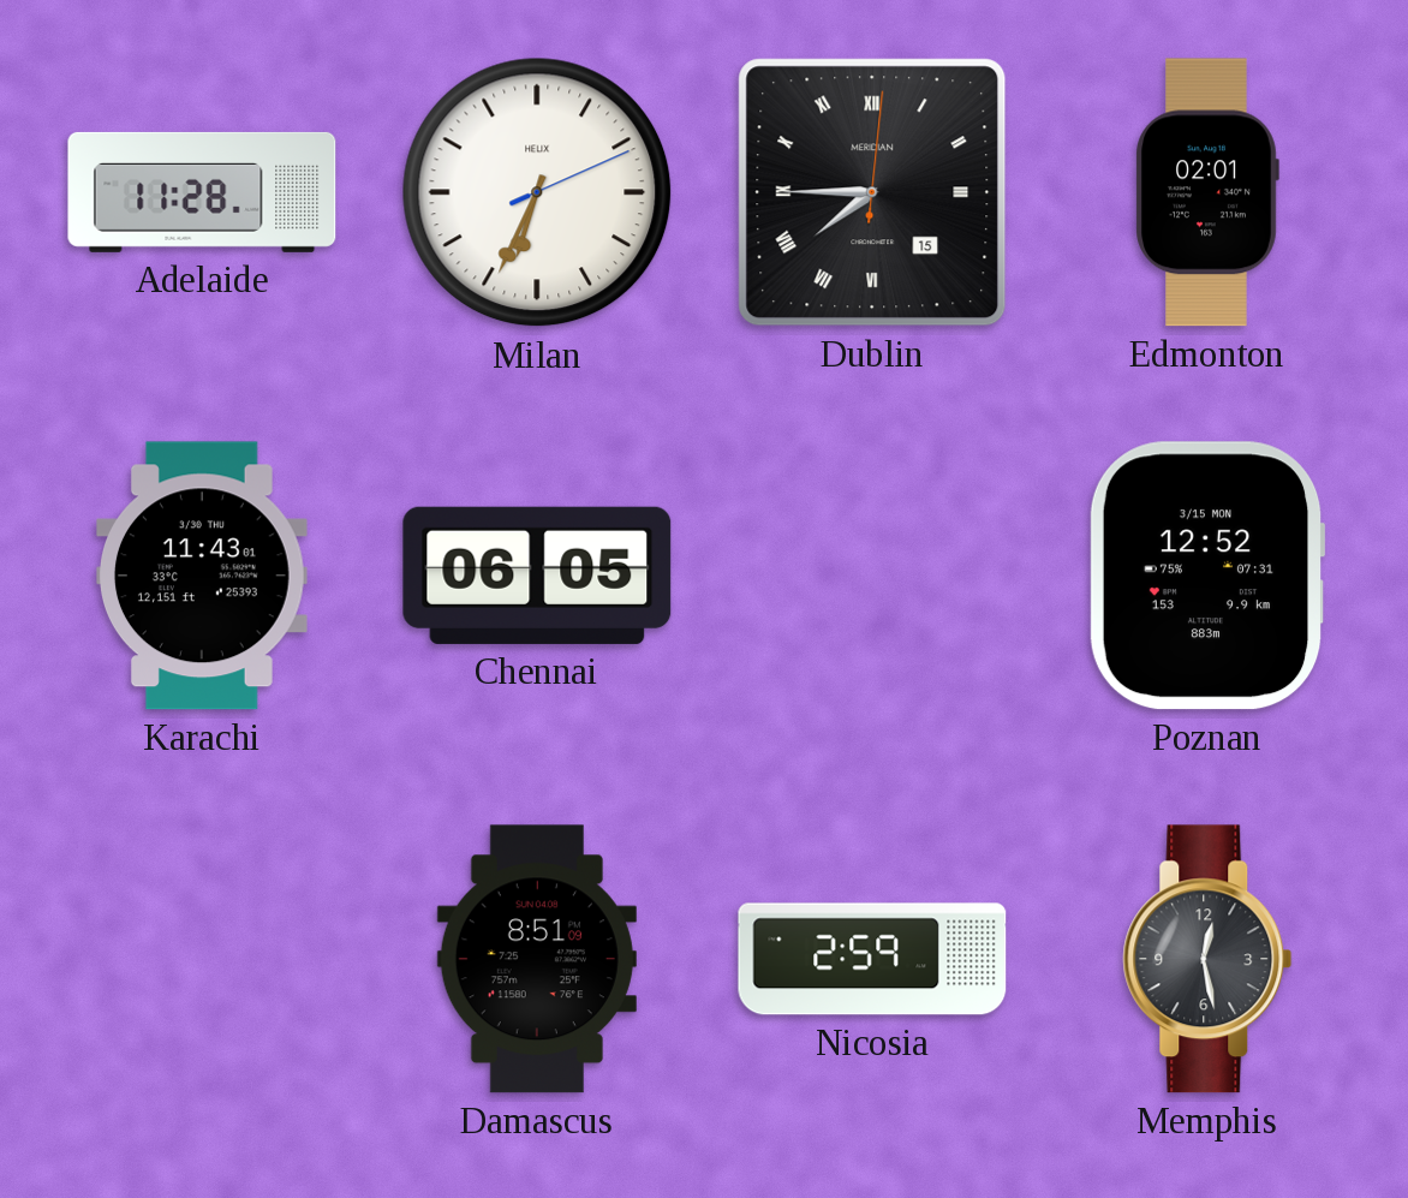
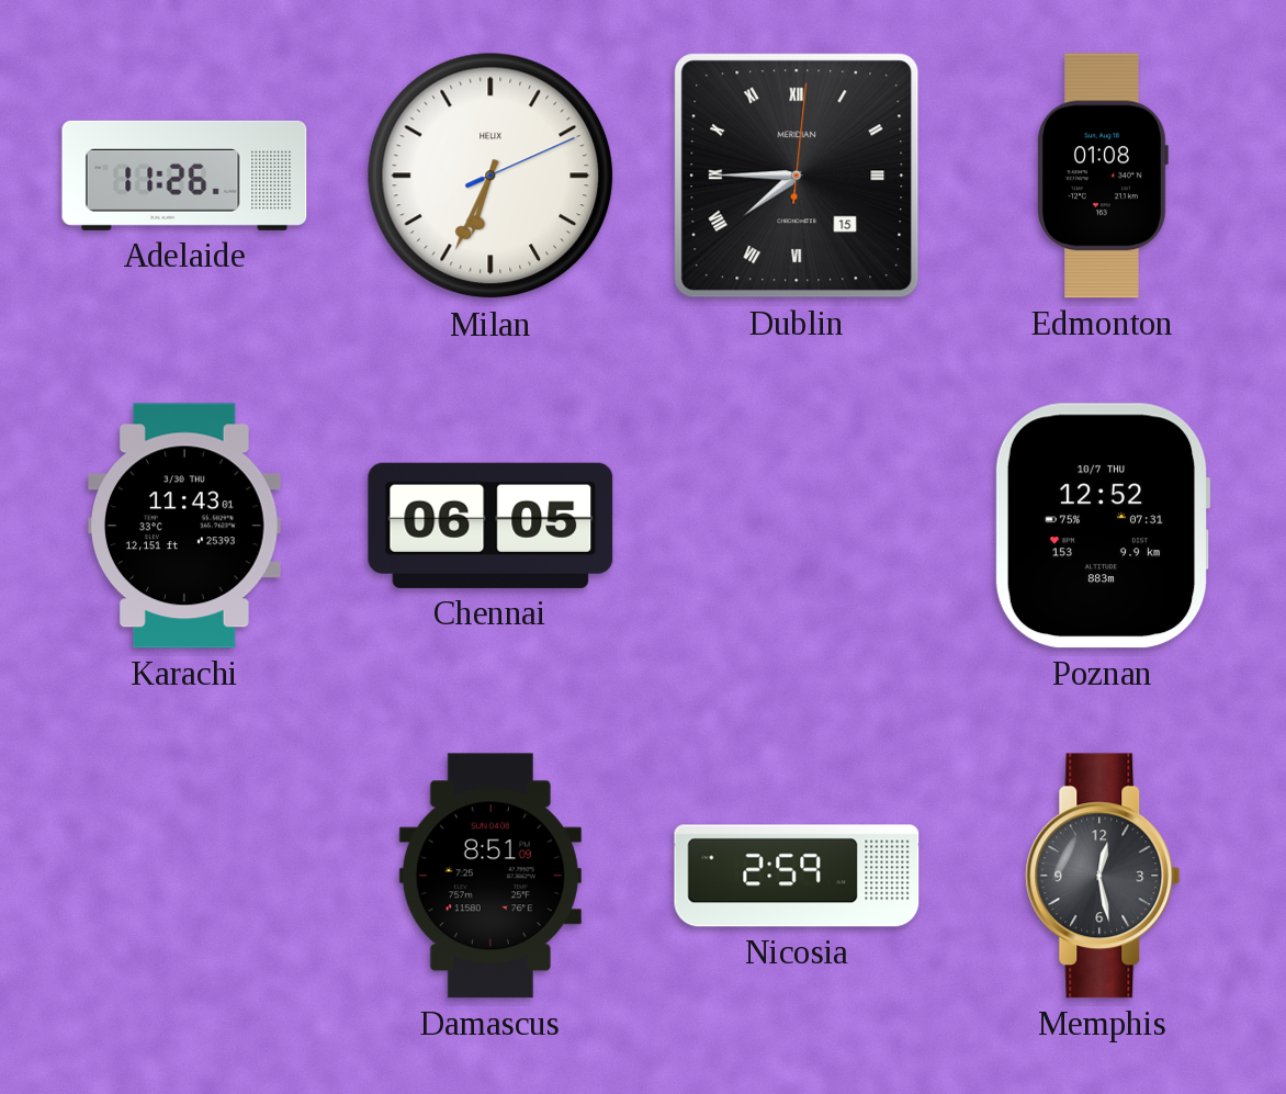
Adelaide: 11:28 -> 11:26
Edmonton: 02:01 -> 01:08
Poznan date: 3/15 MON -> 10/7 THU
